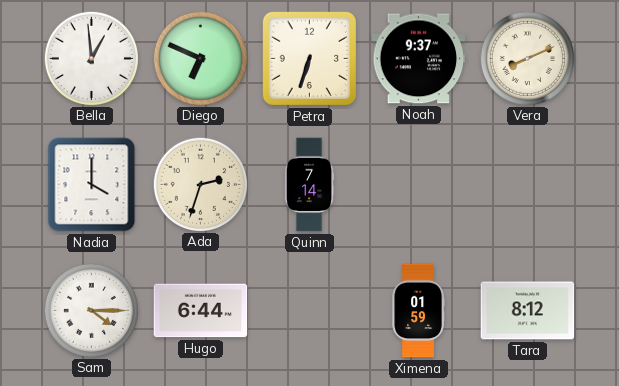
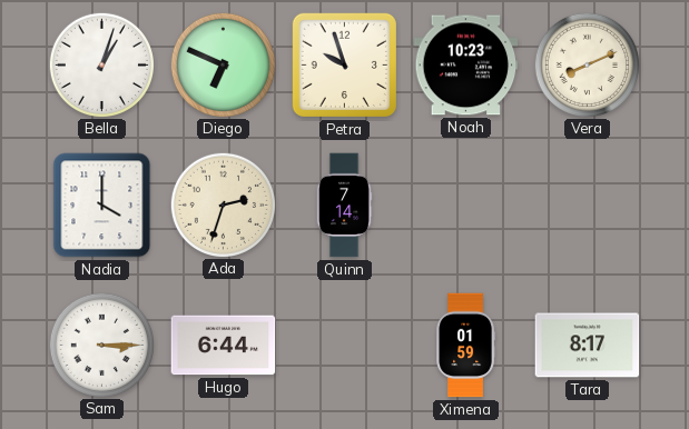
Bella: 12:59 -> 1:03
Petra: 6:33 -> 9:57
Noah: 9:37 -> 10:23
Sam: 4:15 -> 3:15
Tara: 8:12 -> 8:17
